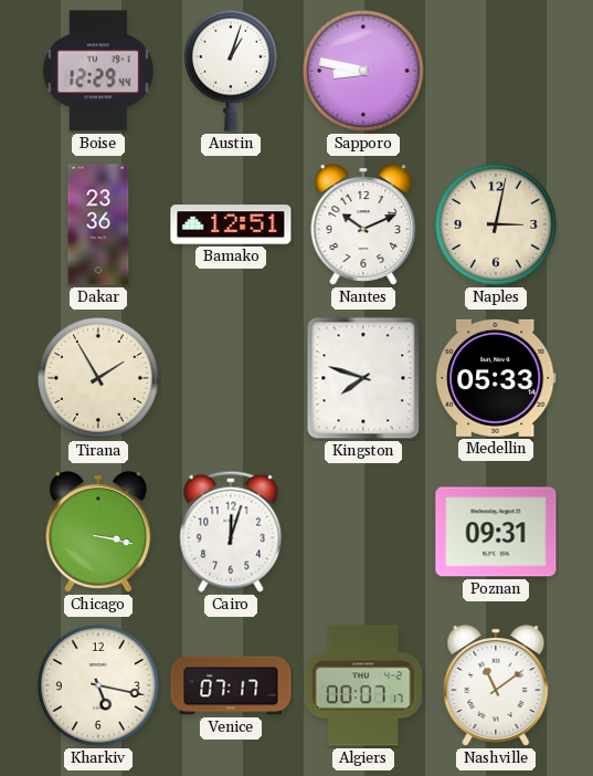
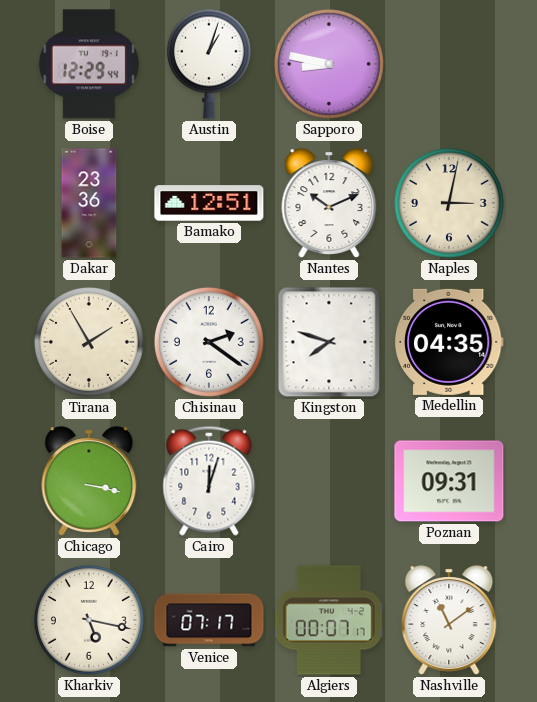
Chisinau: none -> 2:21
Medellin: 05:33 -> 04:35
